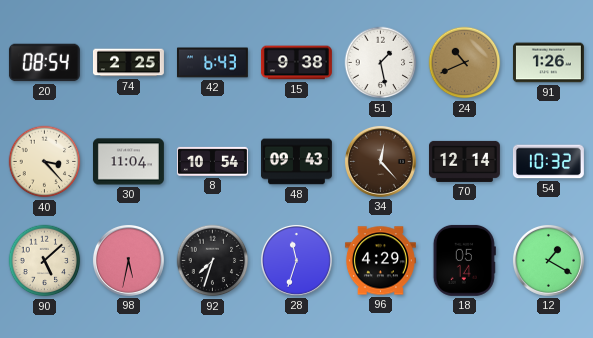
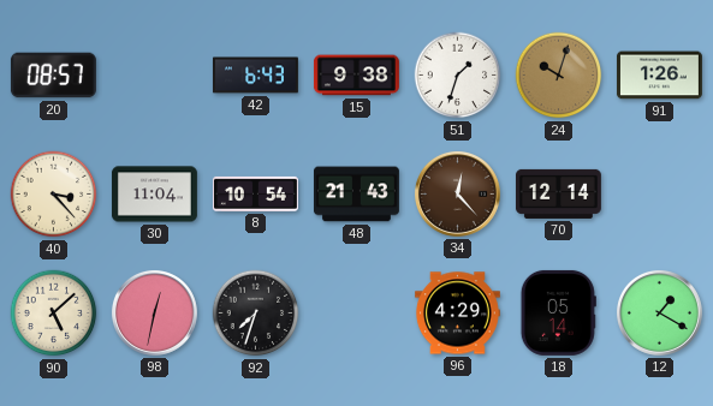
20: 08:54 -> 08:57
74: 2:25 -> none
51: 1:28 -> 1:33
24: 10:41 -> 10:03
48: 09:43 -> 21:43
54: 10:32 -> none
98: 5:32 -> 12:32
28: 11:33 -> none
